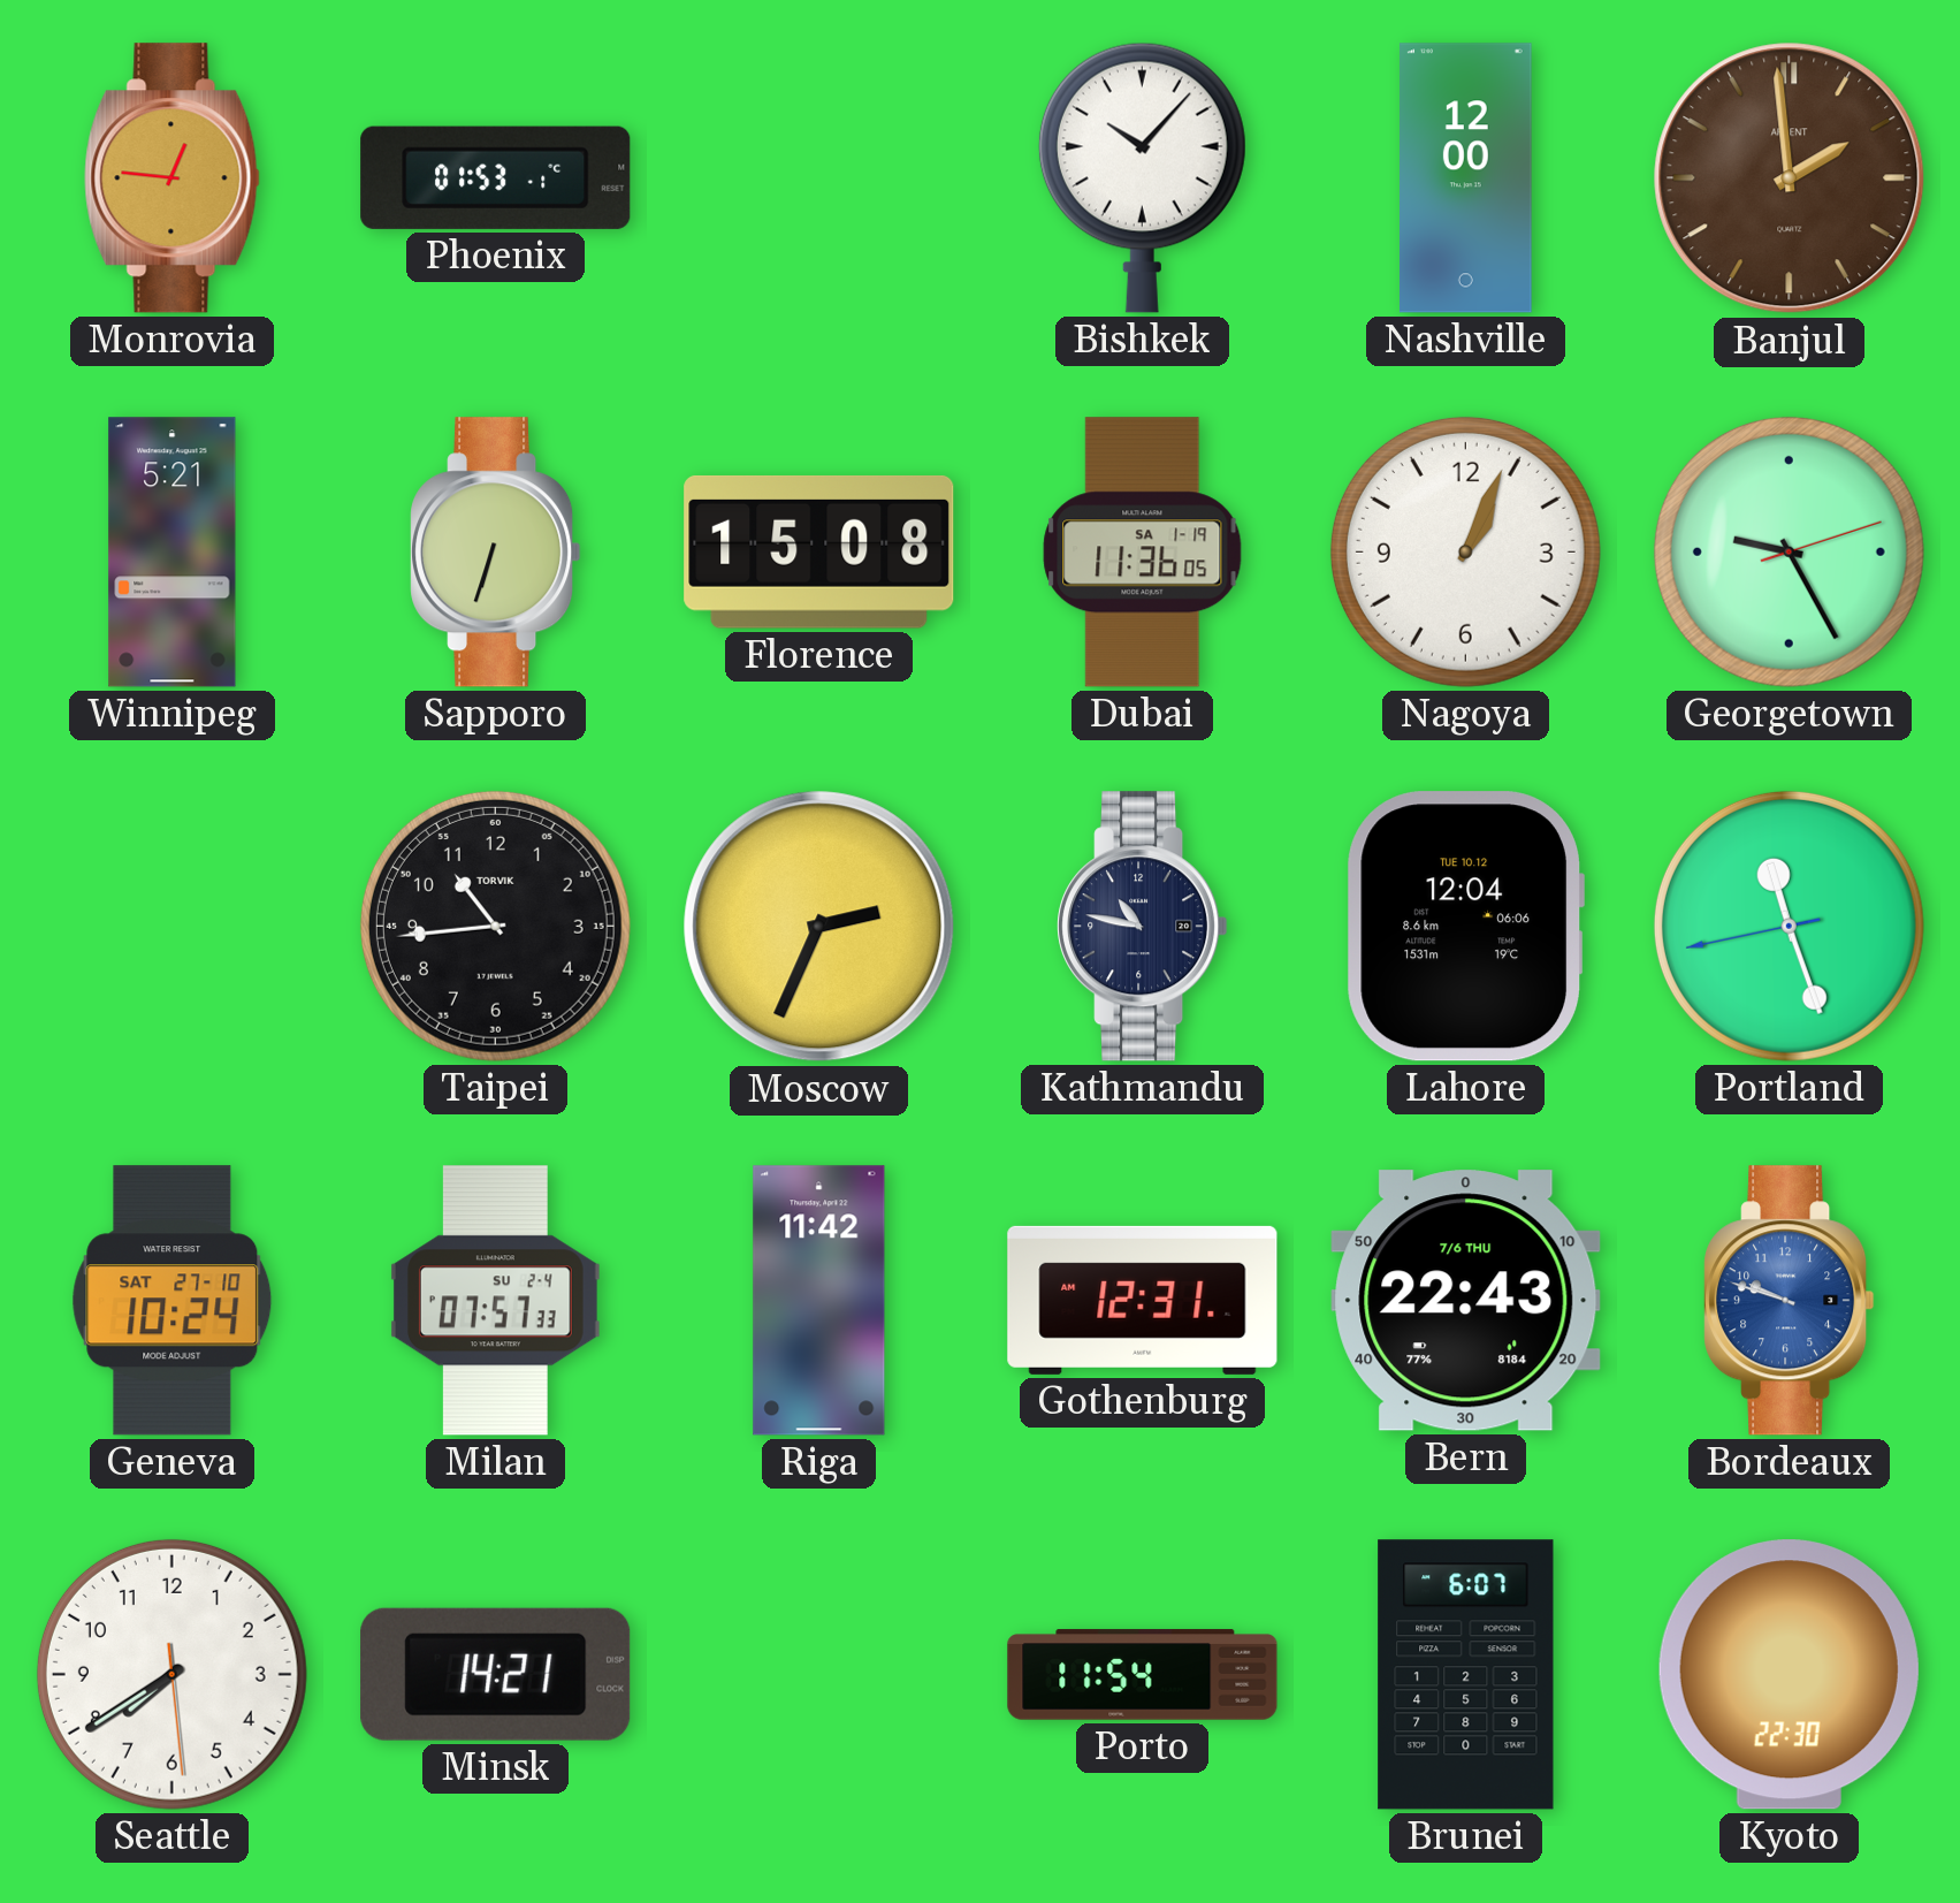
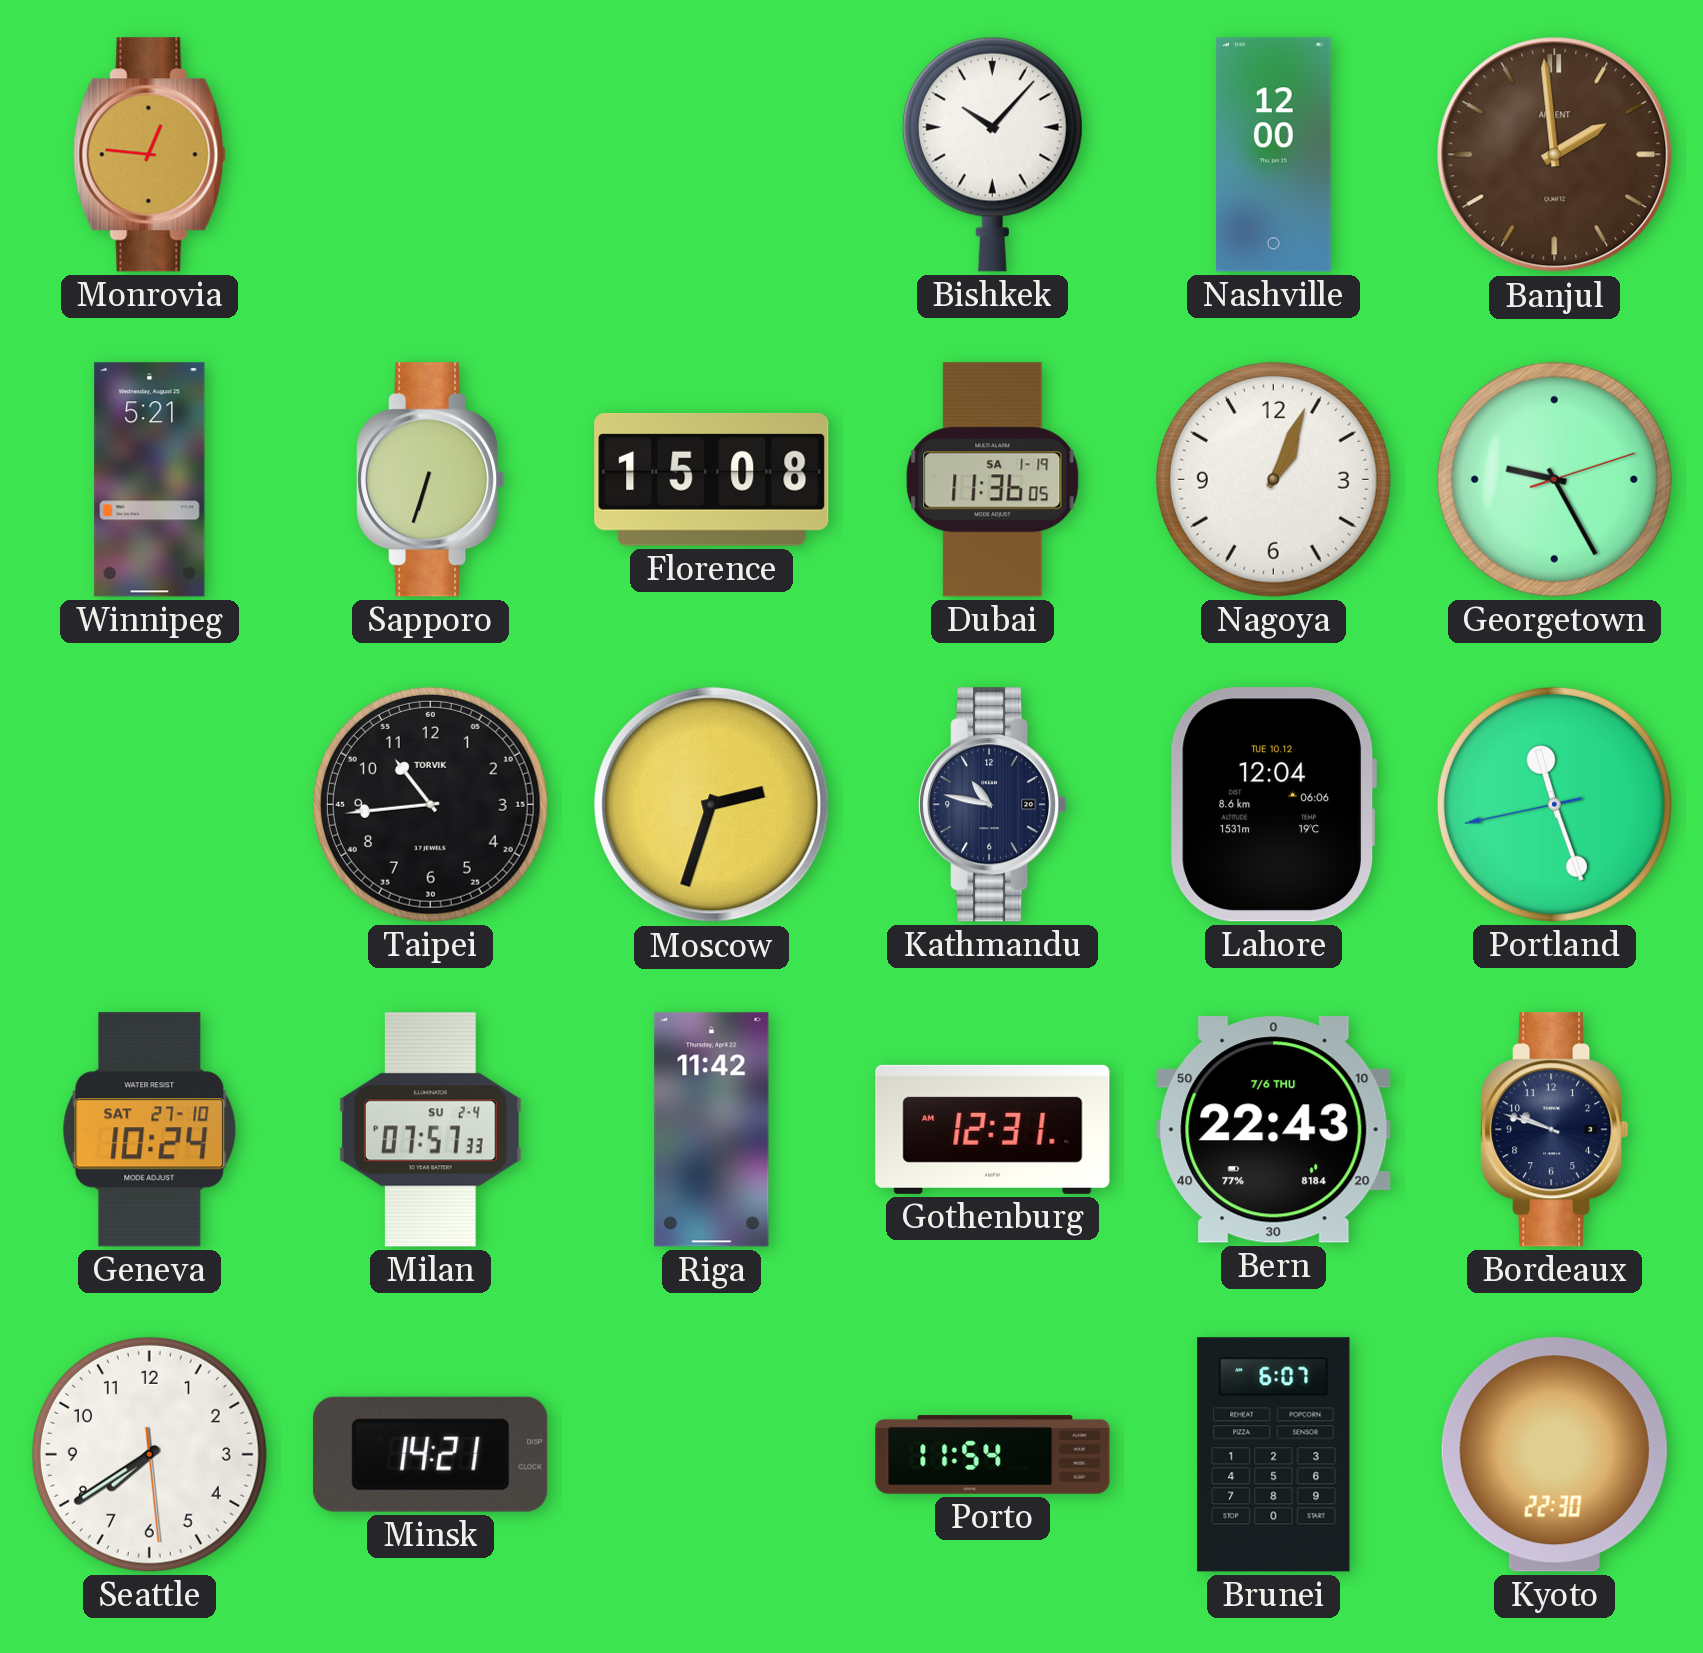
Phoenix: 01:53 -> none
Moscow: 2:34 -> 2:33
Bordeaux dial: blue -> navy
